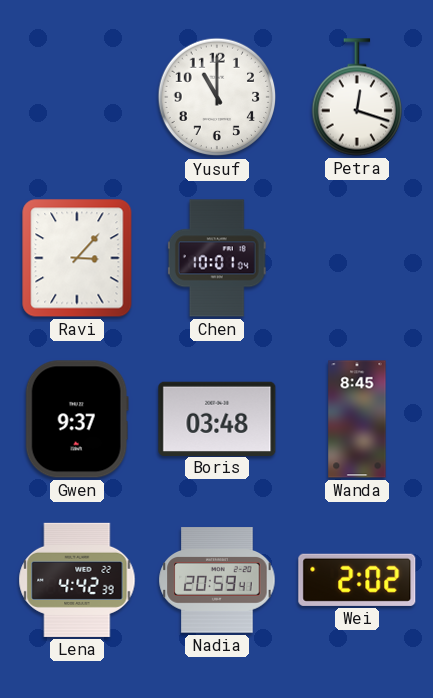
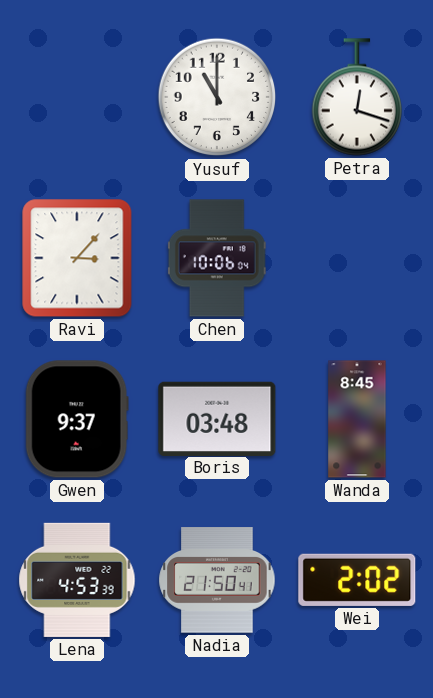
Chen: 10:01 -> 10:06
Lena: 4:42 -> 4:53
Nadia: 20:59 -> 21:50
